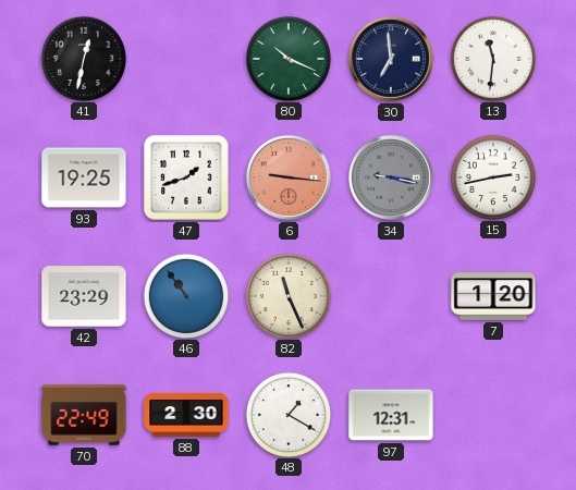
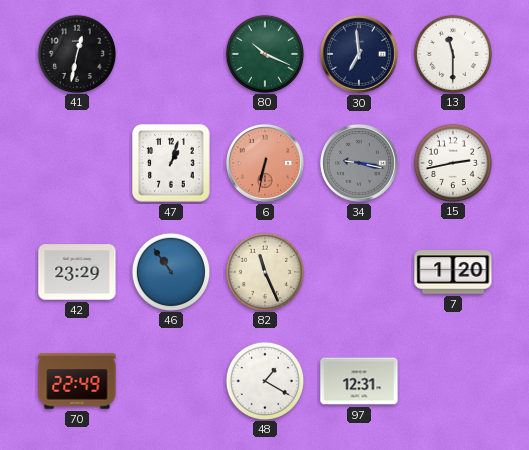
13: 11:31 -> 11:30
93: 19:25 -> none
47: 1:42 -> 1:03
6: 9:16 -> 6:32
88: 2:30 -> none
